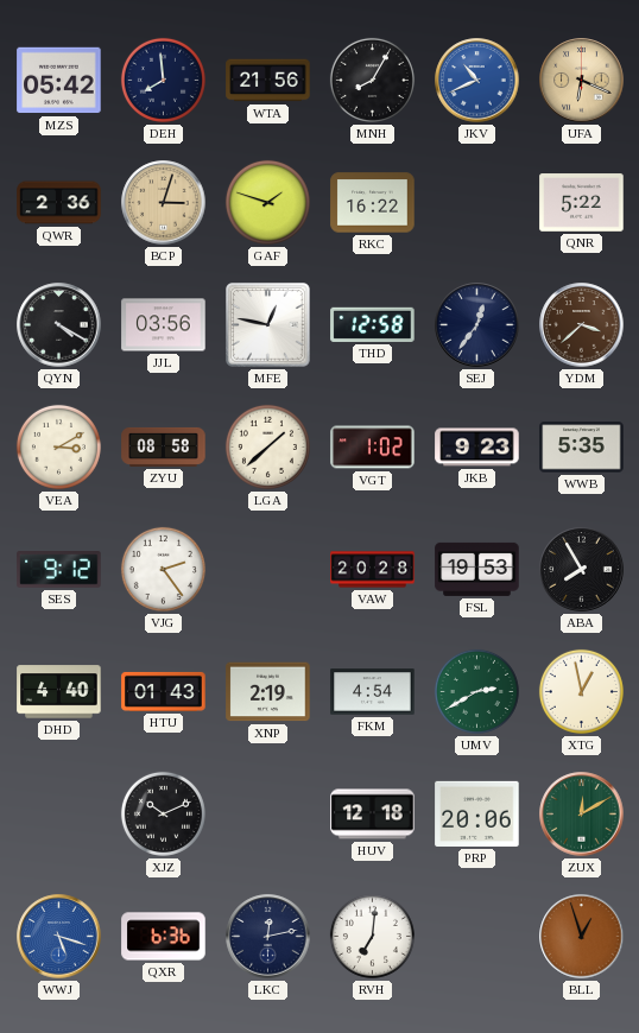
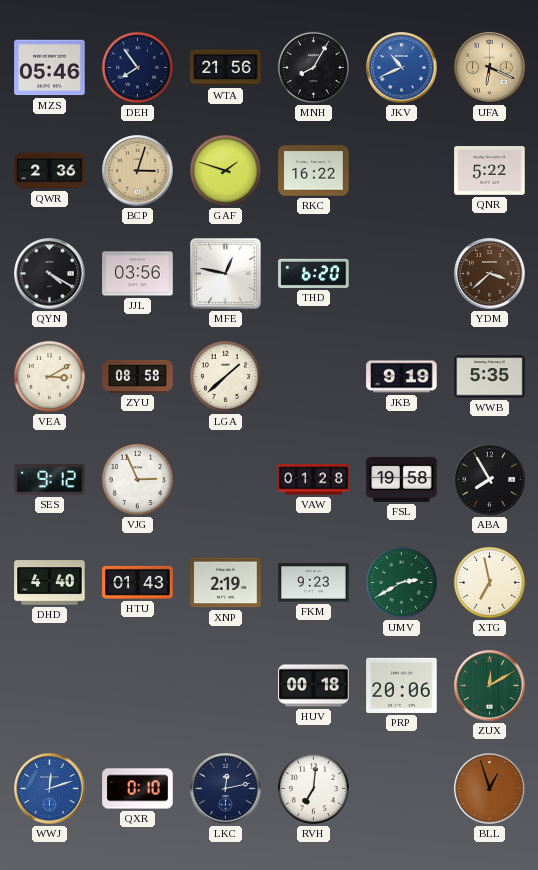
MZS: 05:42 -> 05:46
DEH: 7:59 -> 7:54
THD: 12:58 -> 6:20
SEJ: 12:36 -> none
VGT: 1:02 -> none
JKB: 9:23 -> 9:19
VJG: 2:24 -> 2:56
VAW: 20:28 -> 01:28
FSL: 19:53 -> 19:58
FKM: 4:54 -> 9:23
XTG: 12:58 -> 6:58
XJZ: 10:11 -> none
HUV: 12:18 -> 00:18
WWJ: 5:18 -> 12:12
QXR: 6:36 -> 0:10
